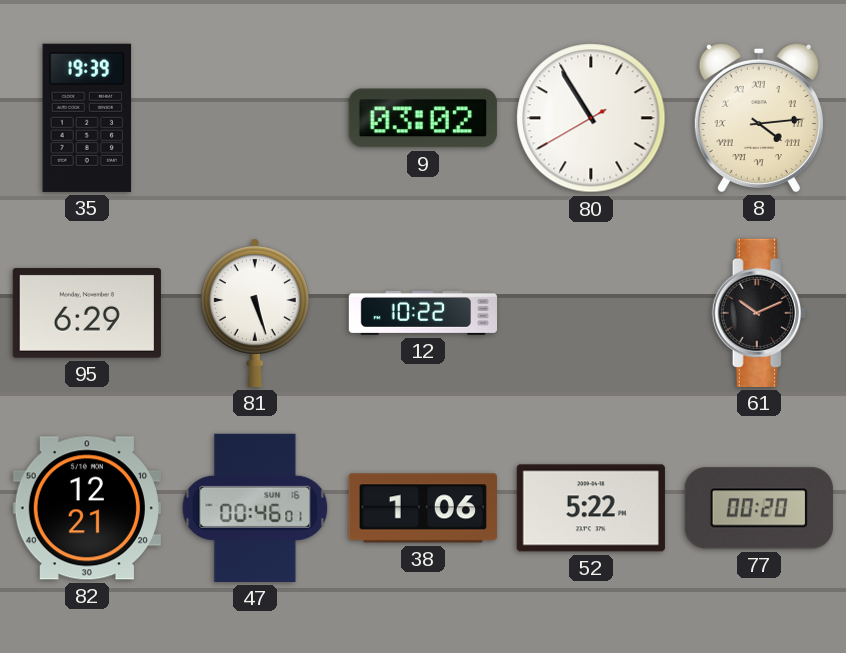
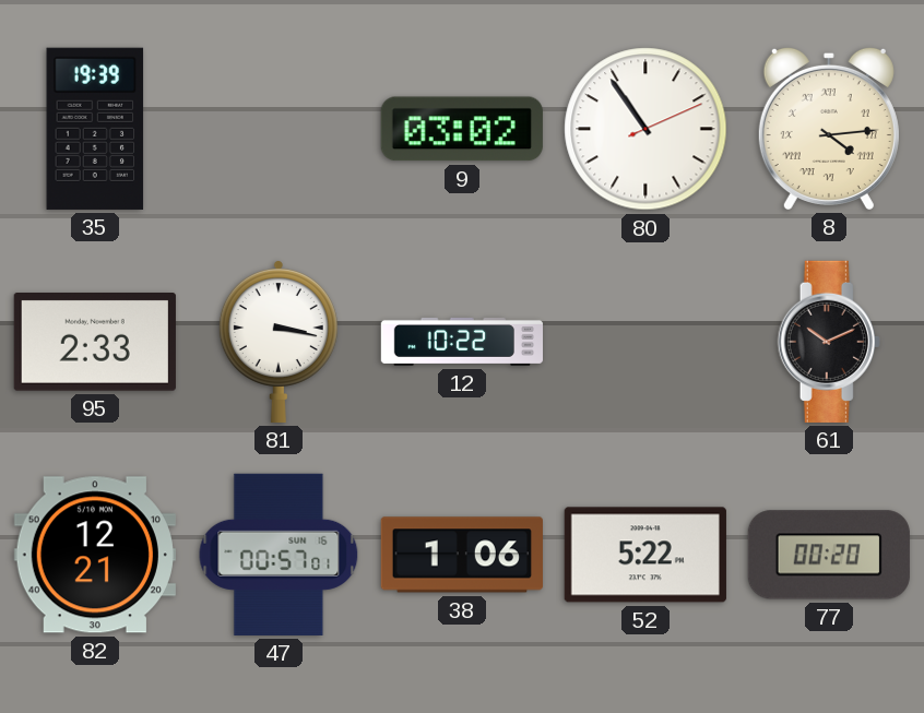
80: 10:54:40 -> 10:54:11
95: 6:29 -> 2:33
81: 5:27 -> 3:17
47: 00:46 -> 00:57
